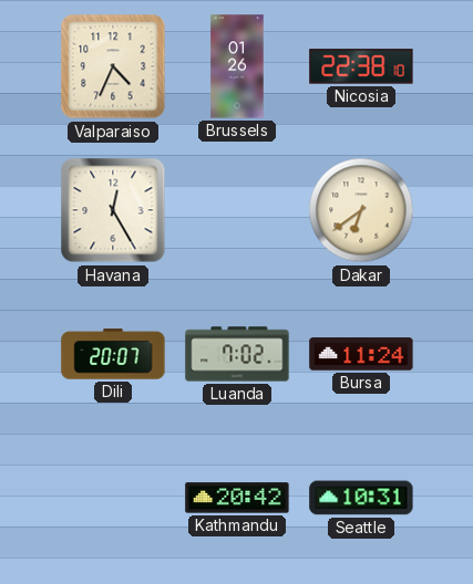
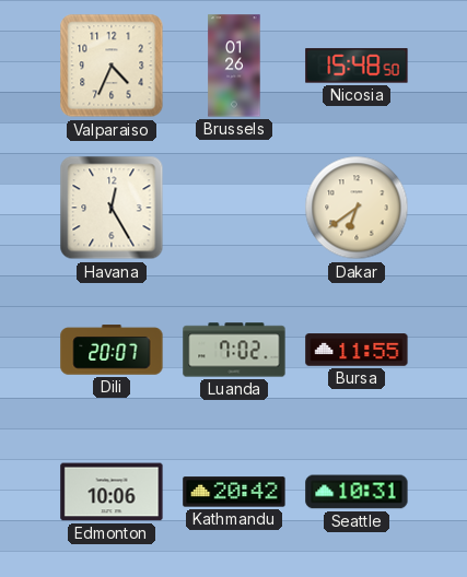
Nicosia: 22:38 -> 15:48
Bursa: 11:24 -> 11:55
Edmonton: none -> 10:06
